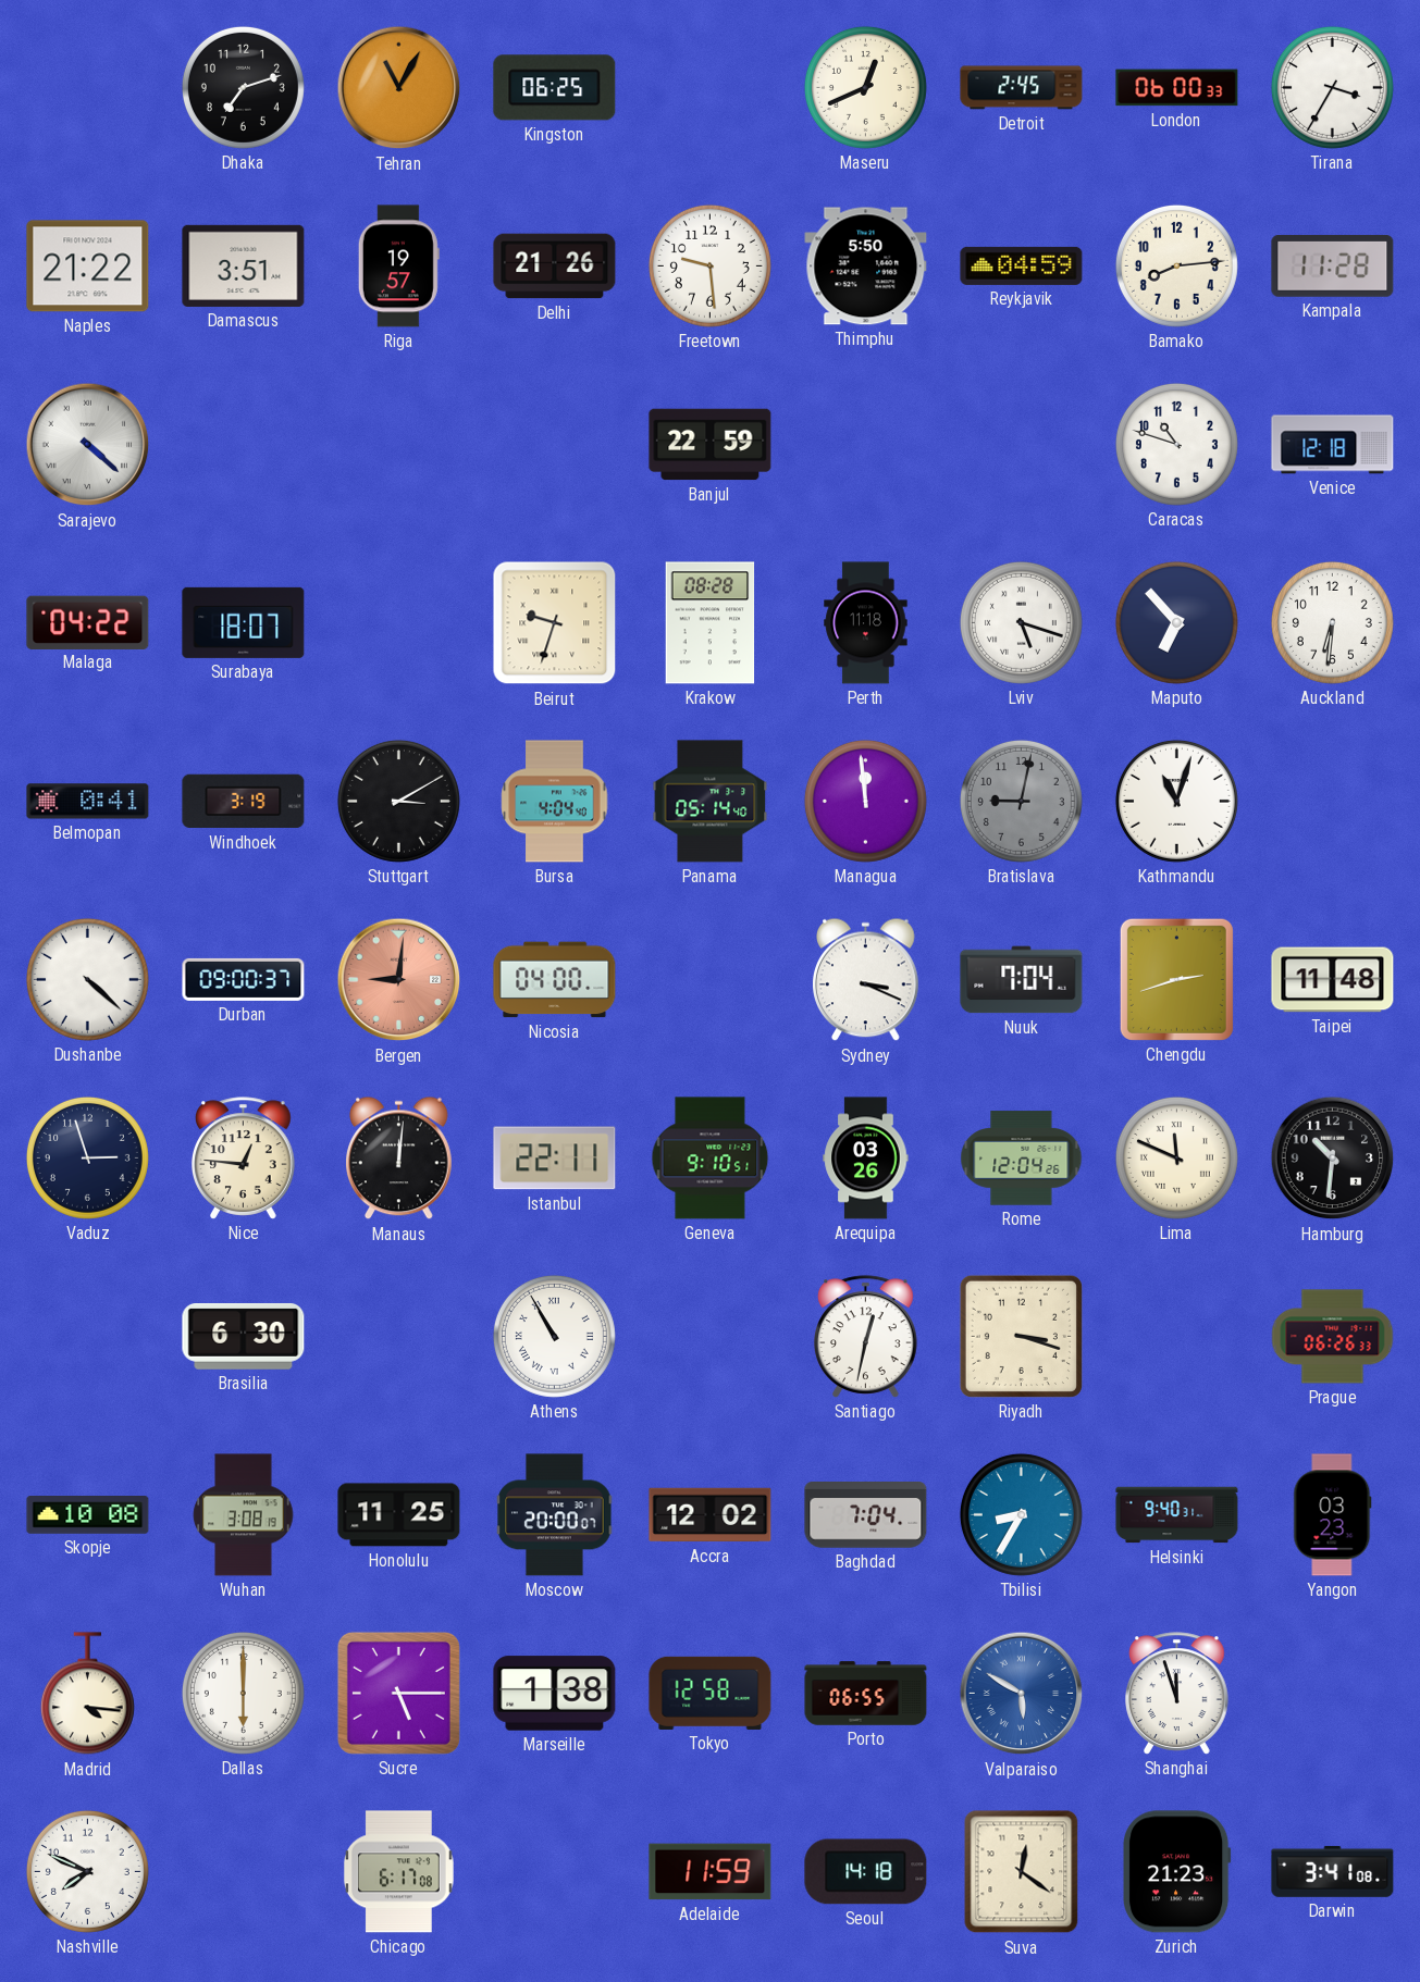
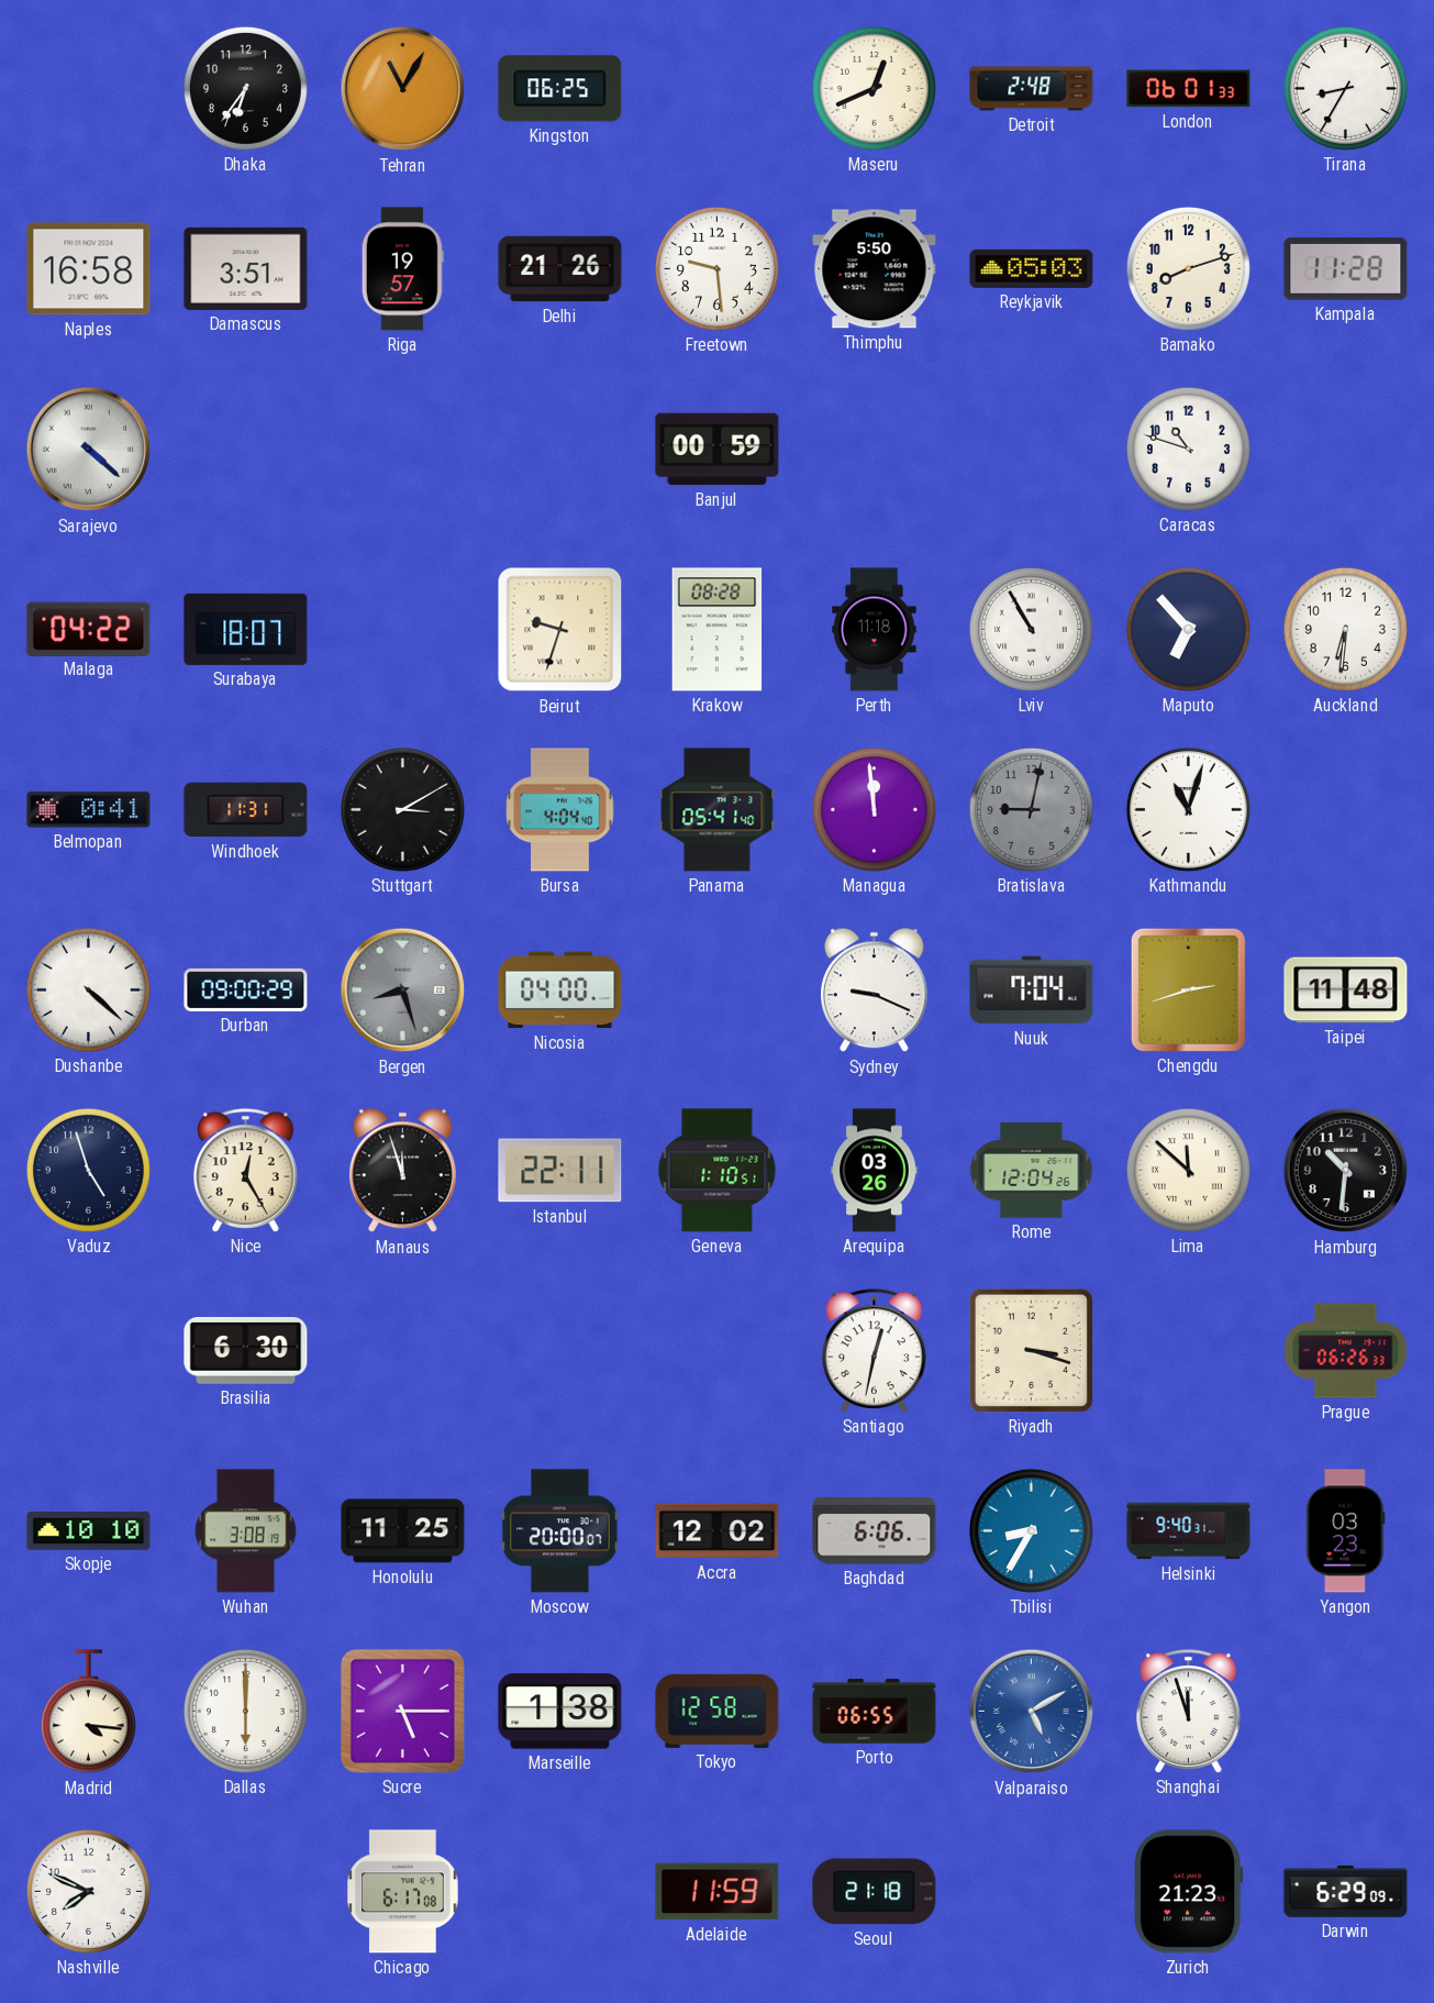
Dhaka: 7:12 -> 6:36
Detroit: 2:45 -> 2:48
London: 06:00 -> 06:01
Tirana: 3:35 -> 8:35
Naples: 21:22 -> 16:58
Reykjavik: 04:59 -> 05:03
Bamako: 8:14 -> 8:12
Banjul: 22:59 -> 00:59
Venice: 12:18 -> none
Lviv: 5:18 -> 10:55
Windhoek: 3:19 -> 11:31
Panama: 05:14 -> 05:41
Durban: 09:00:37 -> 09:00:29
Bergen: 9:01 -> 8:27
Bergen dial: salmon -> grey
Sydney: 3:19 -> 9:19
Vaduz: 2:57 -> 4:57
Nice: 12:46 -> 12:25
Manaus: 12:01 -> 11:57
Geneva: 9:10 -> 1:10
Lima: 11:49 -> 11:52
Athens: 10:55 -> none
Skopje: 10:08 -> 10:10
Baghdad: 7:04 -> 6:06
Valparaiso: 5:50 -> 5:10
Seoul: 14:18 -> 21:18
Suva: 12:21 -> none
Darwin: 3:41 -> 6:29
